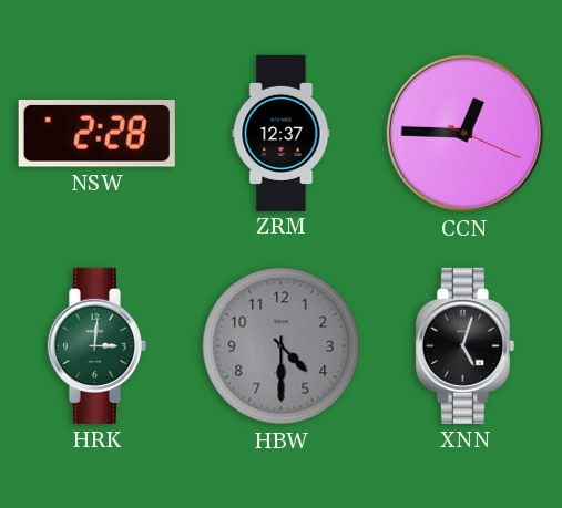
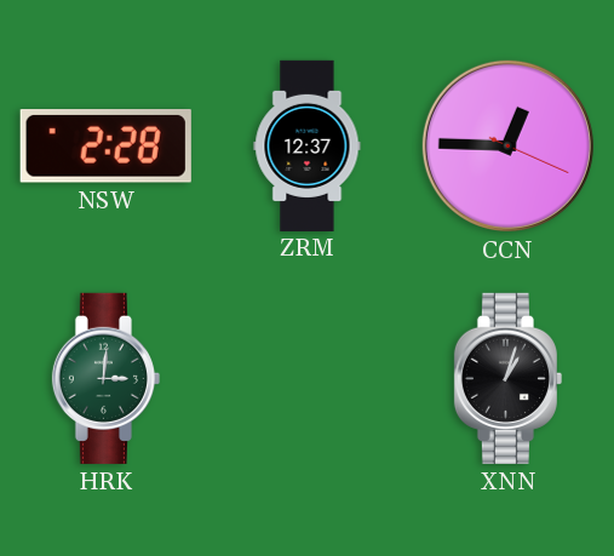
HBW: 4:30 -> none
XNN: 5:03 -> 1:03
